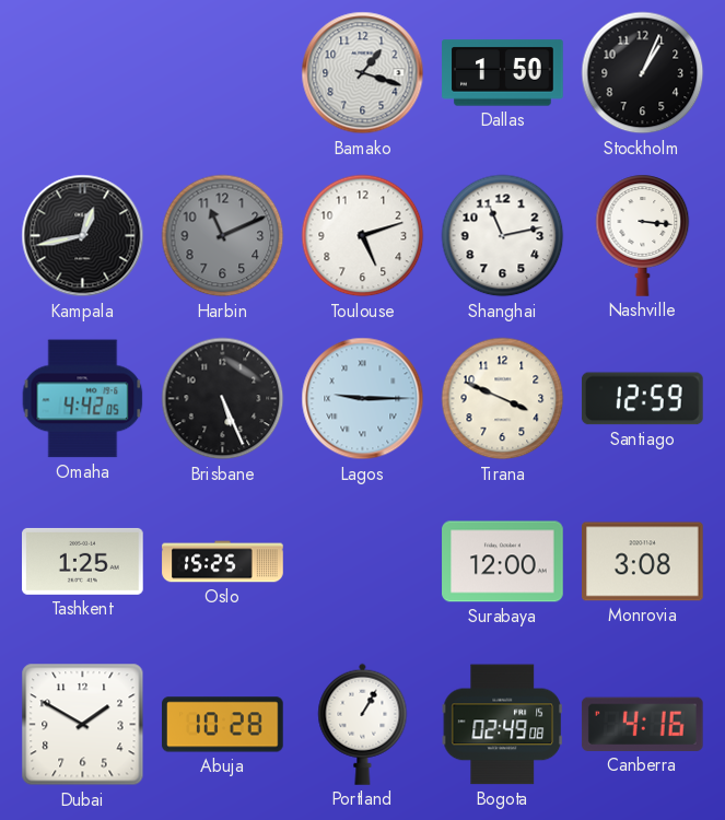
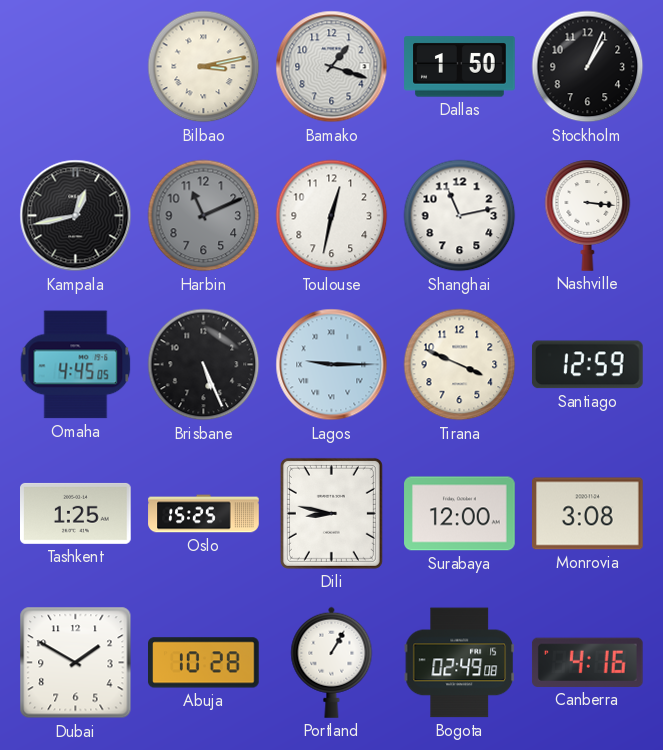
Bilbao: none -> 3:13
Toulouse: 5:12 -> 12:32
Omaha: 4:42 -> 4:45
Dili: none -> 8:47
